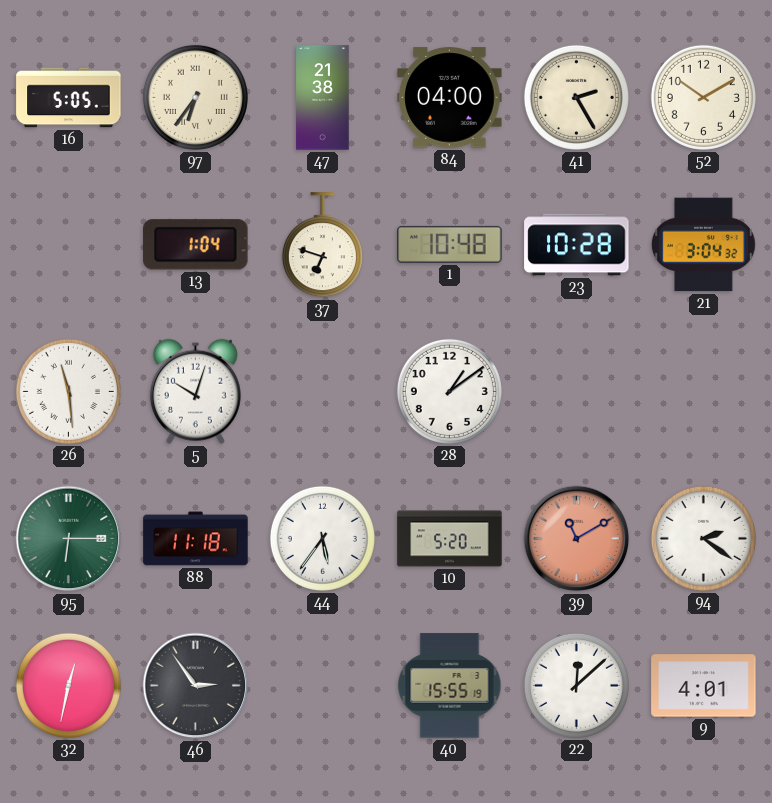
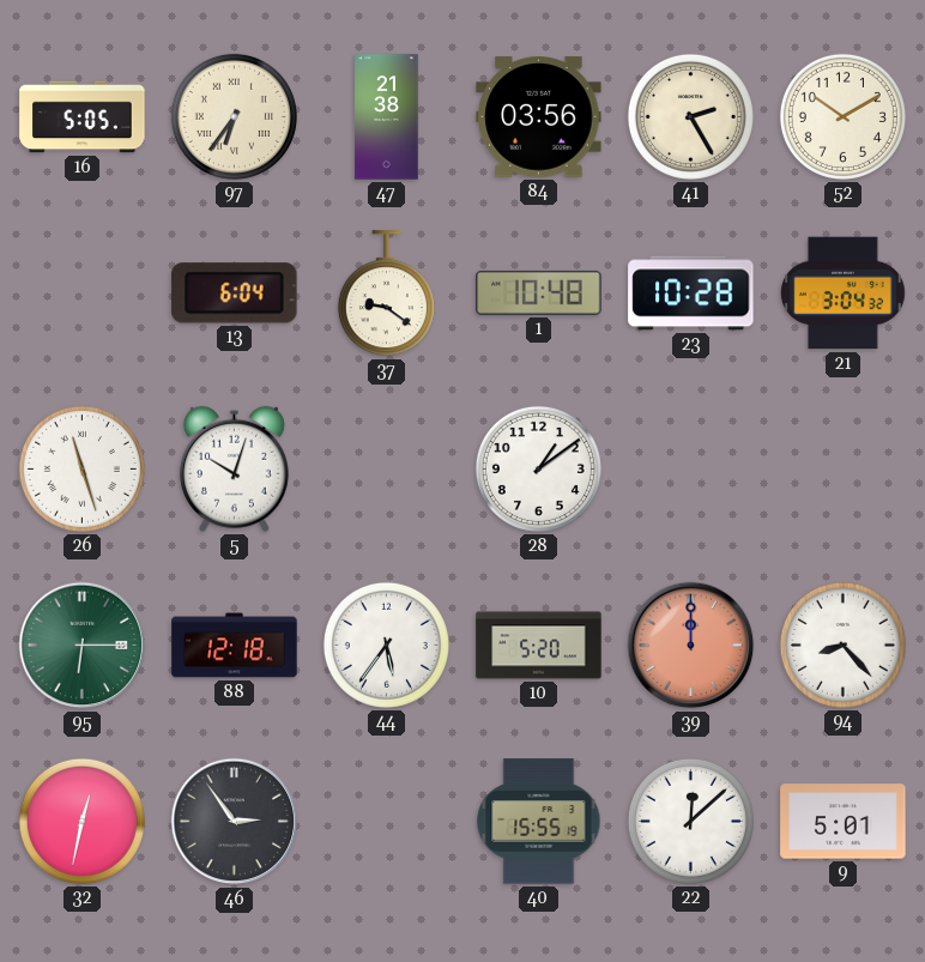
84: 04:00 -> 03:56
13: 1:04 -> 6:04
37: 6:48 -> 9:21
26: 11:29 -> 11:27
88: 11:18 -> 12:18
39: 11:10 -> 12:00
94: 2:21 -> 8:23
9: 4:01 -> 5:01
